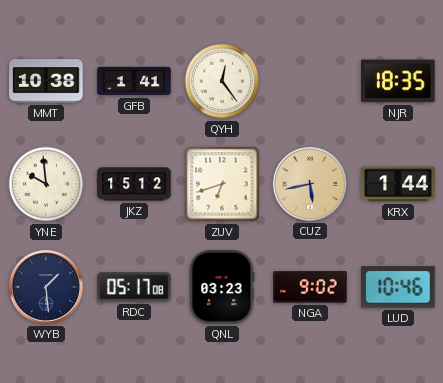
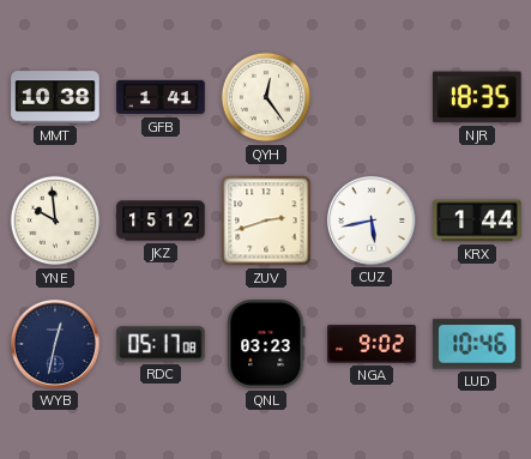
ZUV: 6:42 -> 2:42
CUZ dial: champagne -> white
WYB: 1:29 -> 12:32
